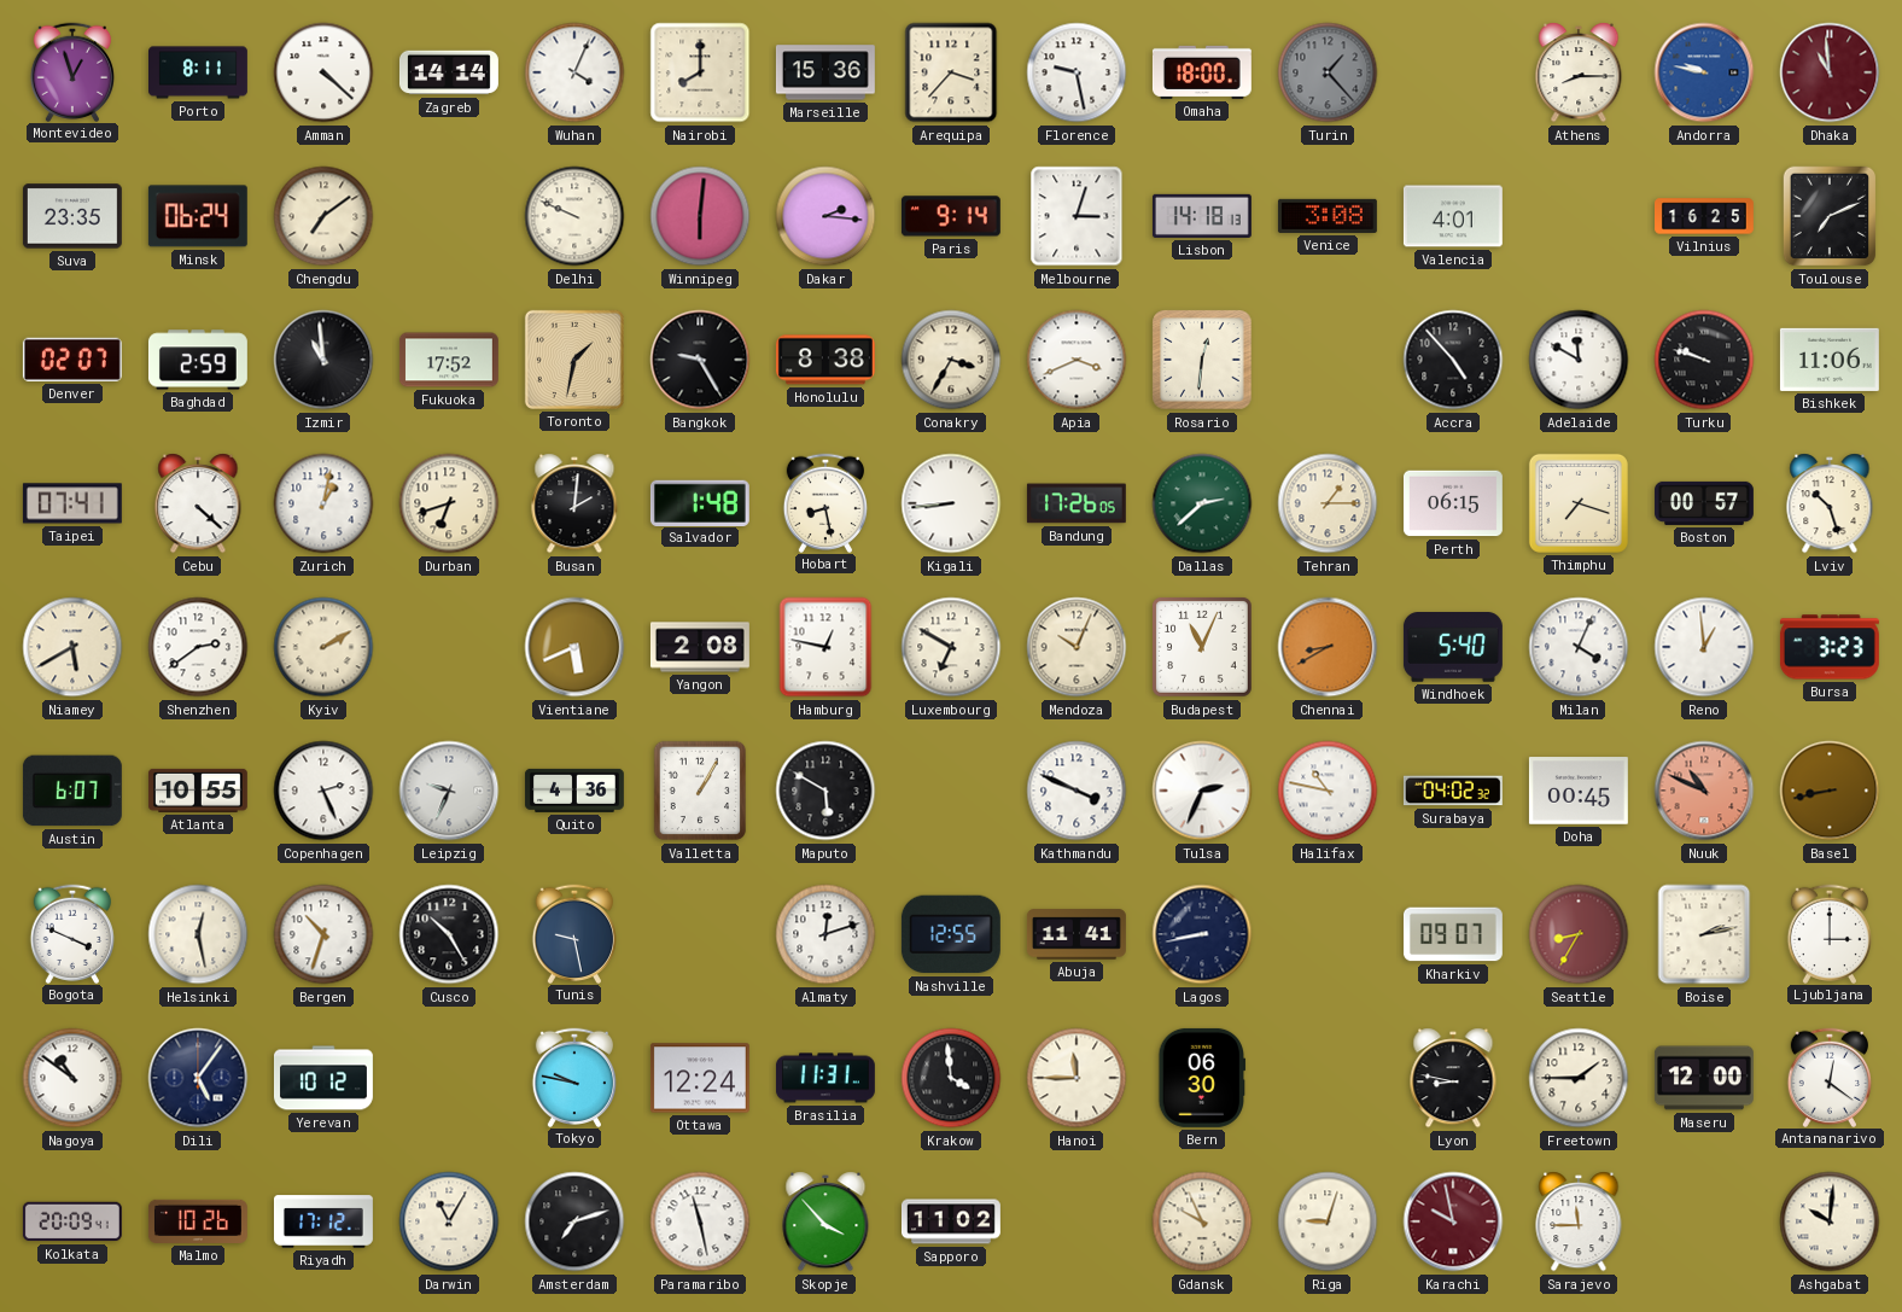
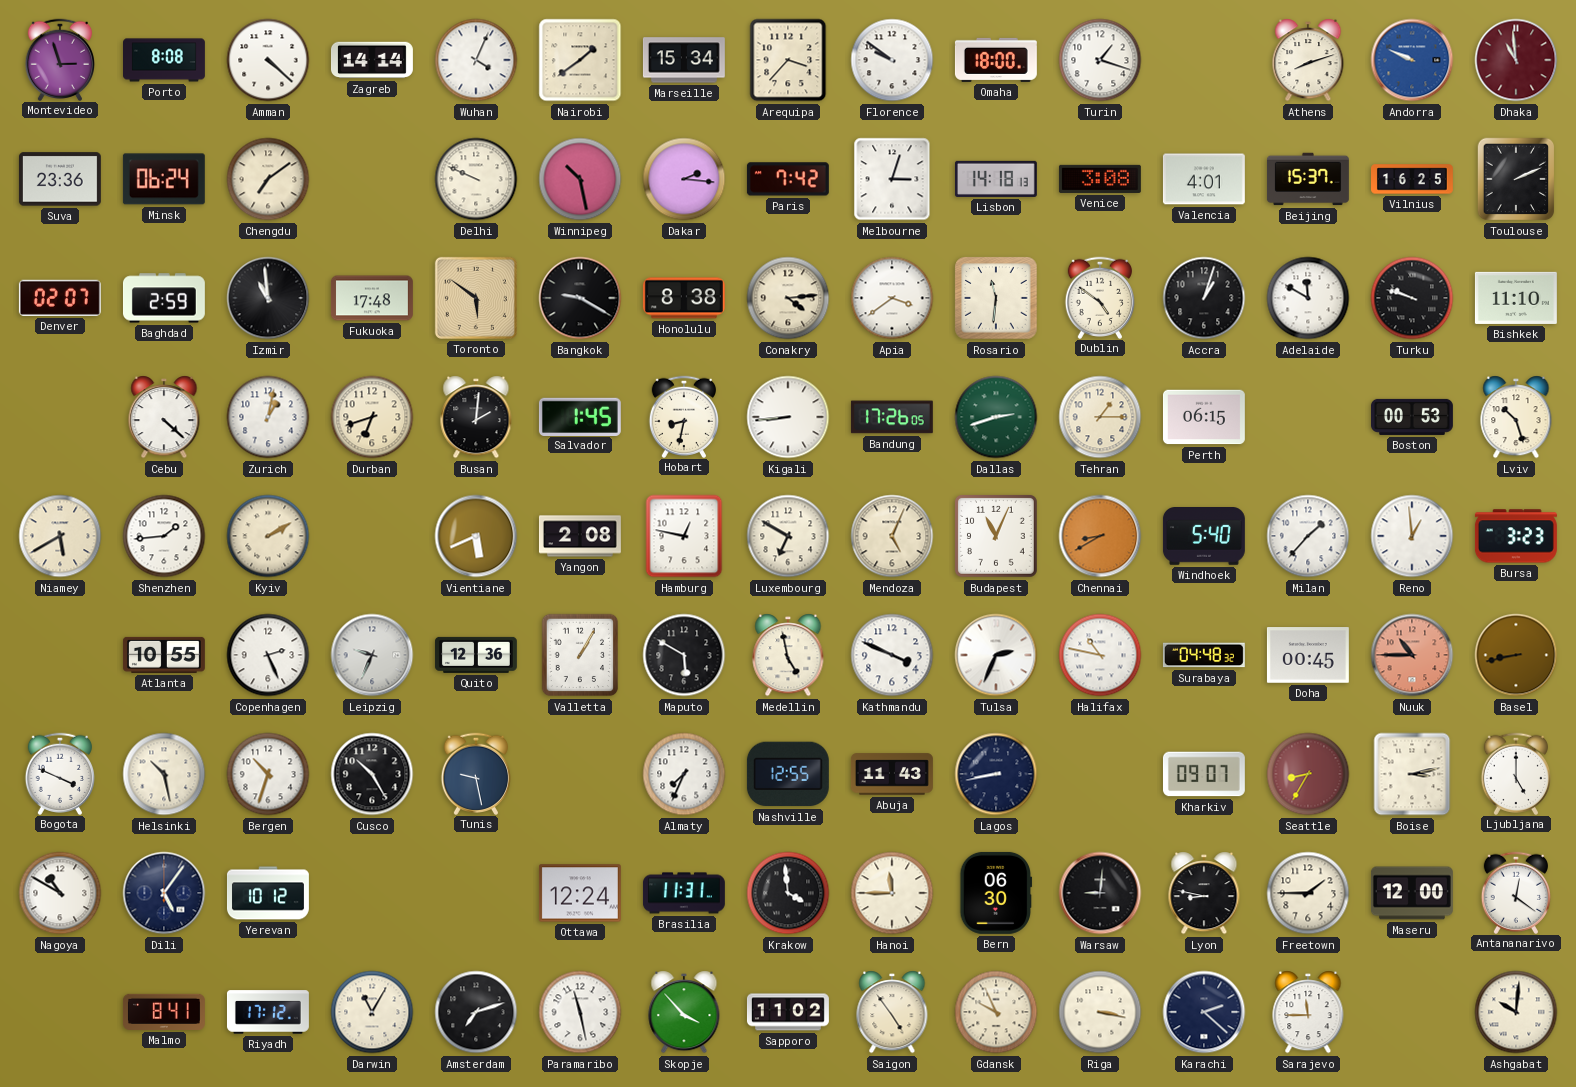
Montevideo: 12:57 -> 2:57
Porto: 8:11 -> 8:08
Nairobi: 8:00 -> 1:39
Marseille: 15:36 -> 15:34
Florence: 9:28 -> 9:51
Turin: 1:23 -> 1:18
Turin dial: grey -> white
Athens: 8:15 -> 8:12
Andorra: 9:47 -> 9:49
Suva: 23:35 -> 23:36
Winnipeg: 6:01 -> 10:28
Paris: 9:14 -> 7:42
Beijing: none -> 15:37
Toulouse: 7:11 -> 2:11
Fukuoka: 17:52 -> 17:48
Toronto: 1:32 -> 5:51
Bangkok: 9:25 -> 9:20
Conakry: 3:35 -> 4:14
Apia: 3:41 -> 3:39
Rosario: 12:31 -> 11:31
Dublin: none -> 4:51
Accra: 4:53 -> 1:03
Bishkek: 11:06 -> 11:10
Taipei: 07:41 -> none
Salvador: 1:48 -> 1:45
Hobart: 8:28 -> 8:32
Dallas: 2:38 -> 2:42
Thimphu: 7:18 -> none
Boston: 00:57 -> 00:53
Shenzhen: 2:39 -> 1:44
Mendoza: 10:04 -> 5:04
Milan: 4:04 -> 1:37
Austin: 6:07 -> none
Quito: 4:36 -> 12:36
Medellin: none -> 4:58
Surabaya: 04:02 -> 04:48
Nuuk: 10:49 -> 10:45
Helsinki: 12:28 -> 10:28
Almaty: 12:12 -> 7:34
Abuja: 11:41 -> 11:43
Boise: 2:13 -> 3:13
Ljubljana: 3:00 -> 5:00
Nagoya: 10:51 -> 10:50
Tokyo: 9:47 -> none
Warsaw: none -> 9:01
Kolkata: 20:09 -> none
Malmo: 10:26 -> 8:41
Saigon: none -> 4:54
Riga: 9:03 -> 3:17
Karachi: 9:58 -> 2:22
Karachi dial: burgundy -> navy
